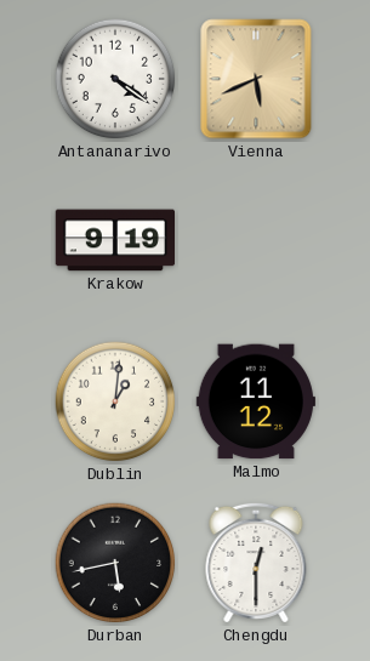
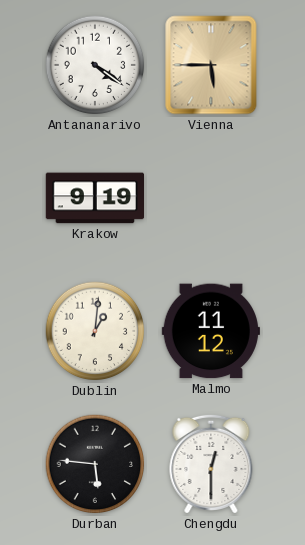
Vienna: 5:41 -> 5:45
Durban: 5:43 -> 5:46
